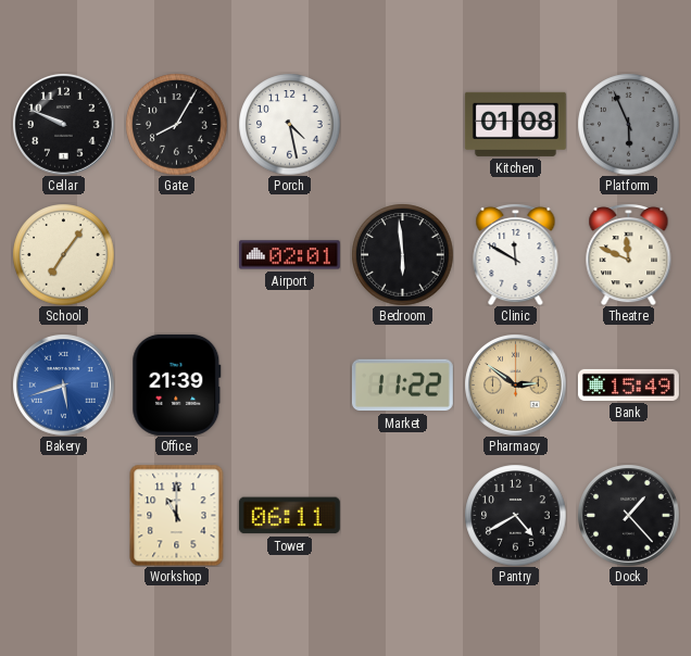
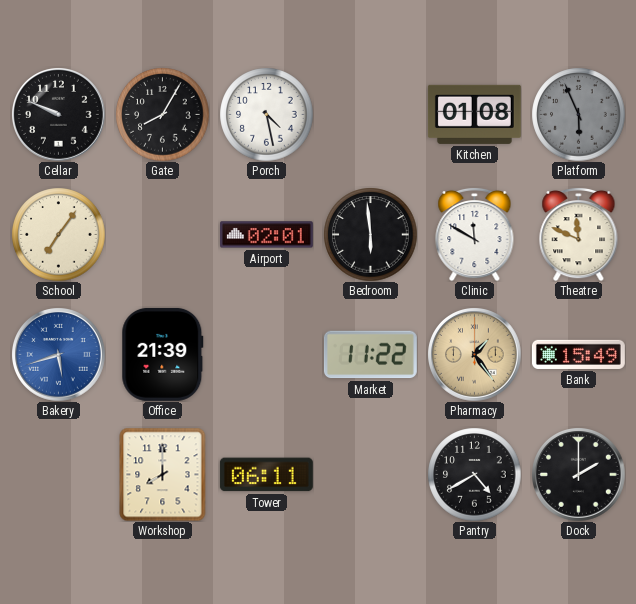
Pharmacy: 2:51 -> 1:24
Workshop: 11:00 -> 8:00
Dock: 1:23 -> 2:00
